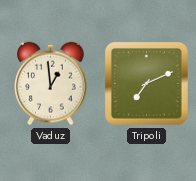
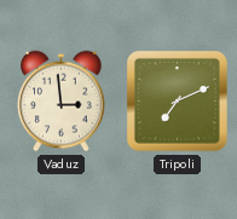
Vaduz: 12:59 -> 2:59
